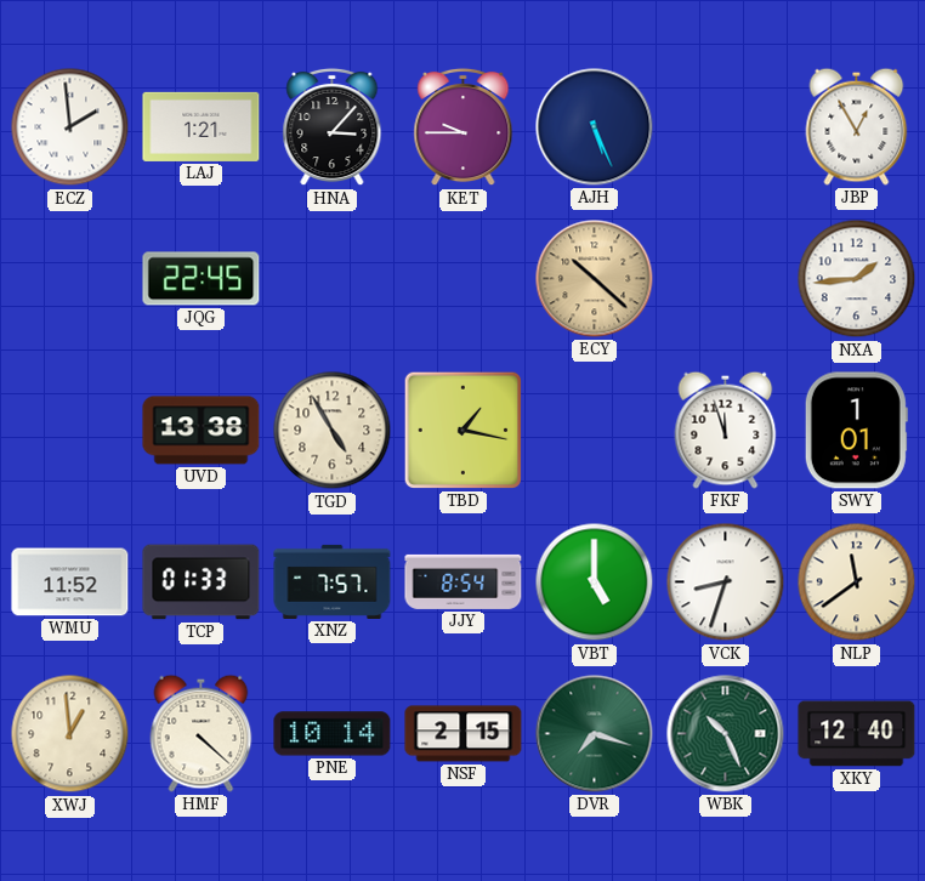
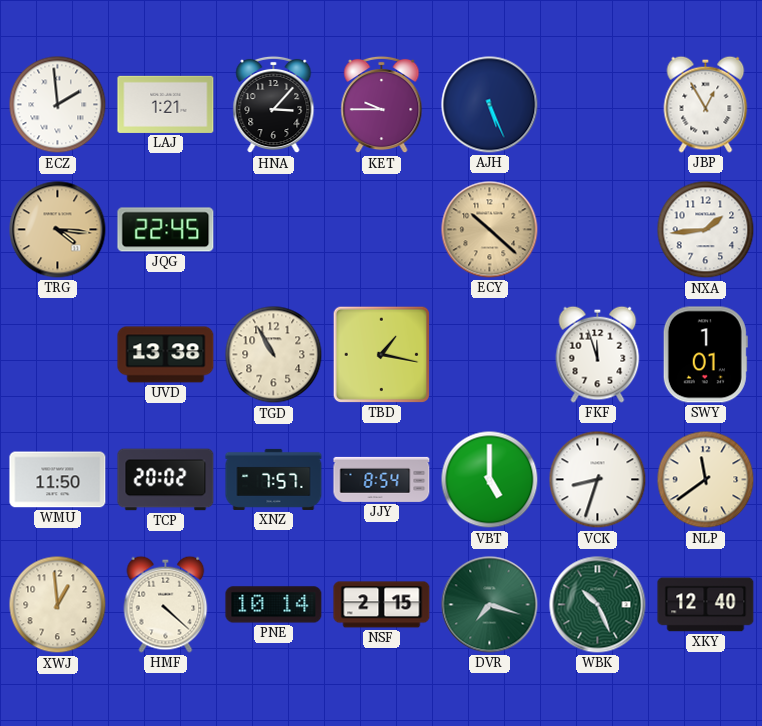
TRG: none -> 4:16
TGD: 4:55 -> 10:55
WMU: 11:52 -> 11:50
TCP: 01:33 -> 20:02
